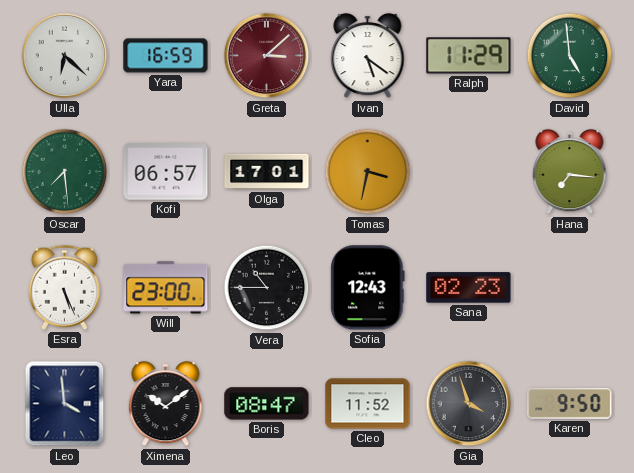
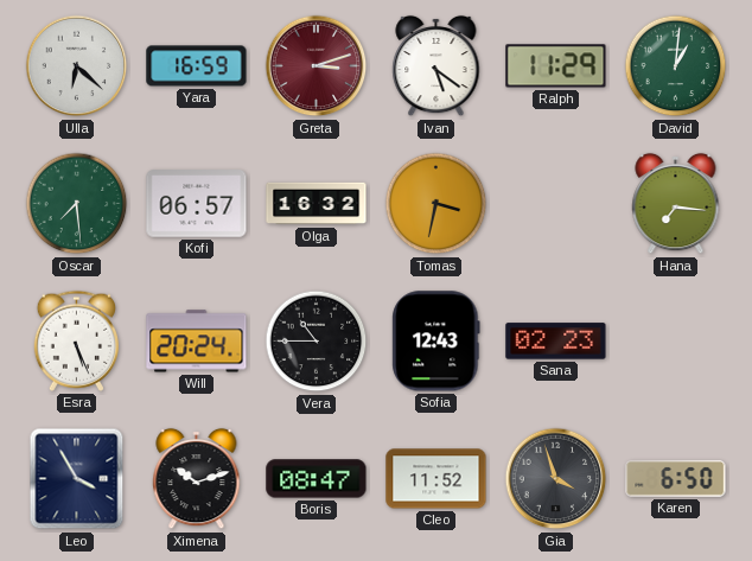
Greta: 3:08 -> 3:12
David: 4:59 -> 1:01
Olga: 17:01 -> 16:32
Will: 23:00 -> 20:24
Leo: 3:59 -> 3:55
Ximena: 10:09 -> 10:12
Karen: 9:50 -> 6:50
